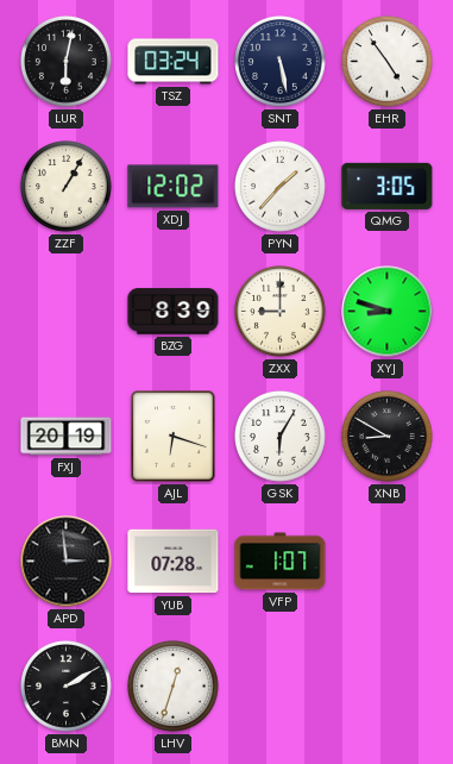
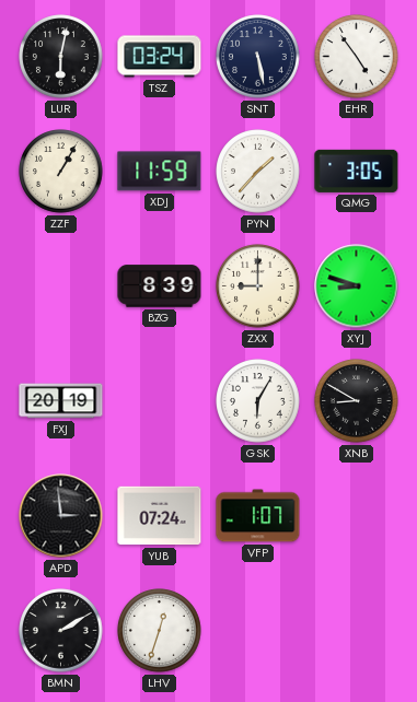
XDJ: 12:02 -> 11:59
AJL: 6:18 -> none
YUB: 07:28 -> 07:24
